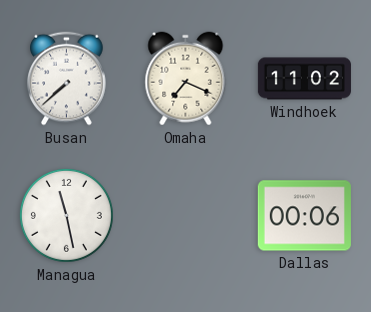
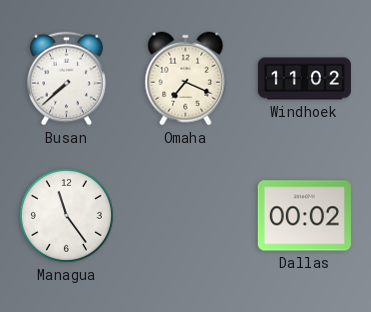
Managua: 11:28 -> 11:24
Dallas: 00:06 -> 00:02
